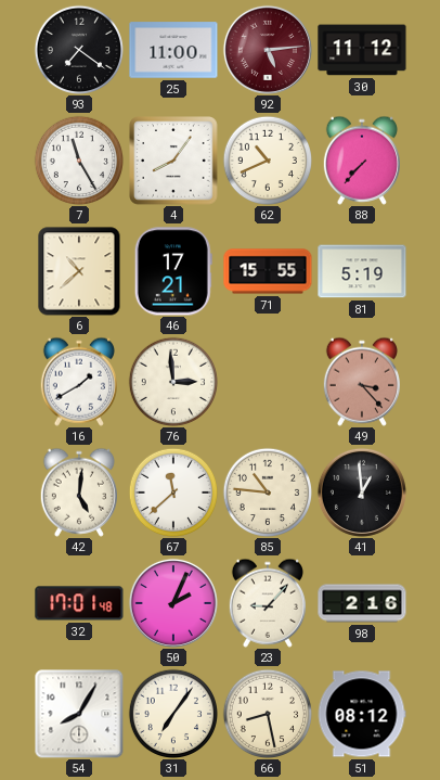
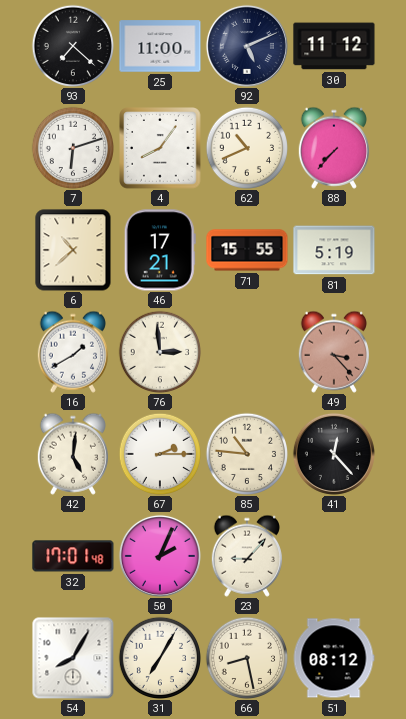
93: 7:21 -> 7:22
92: 5:14 -> 5:11
92 dial: burgundy -> navy
7: 11:25 -> 6:12
67: 11:38 -> 2:15
41: 12:59 -> 12:23
98: 2:16 -> none
31: 7:06 -> 7:05
